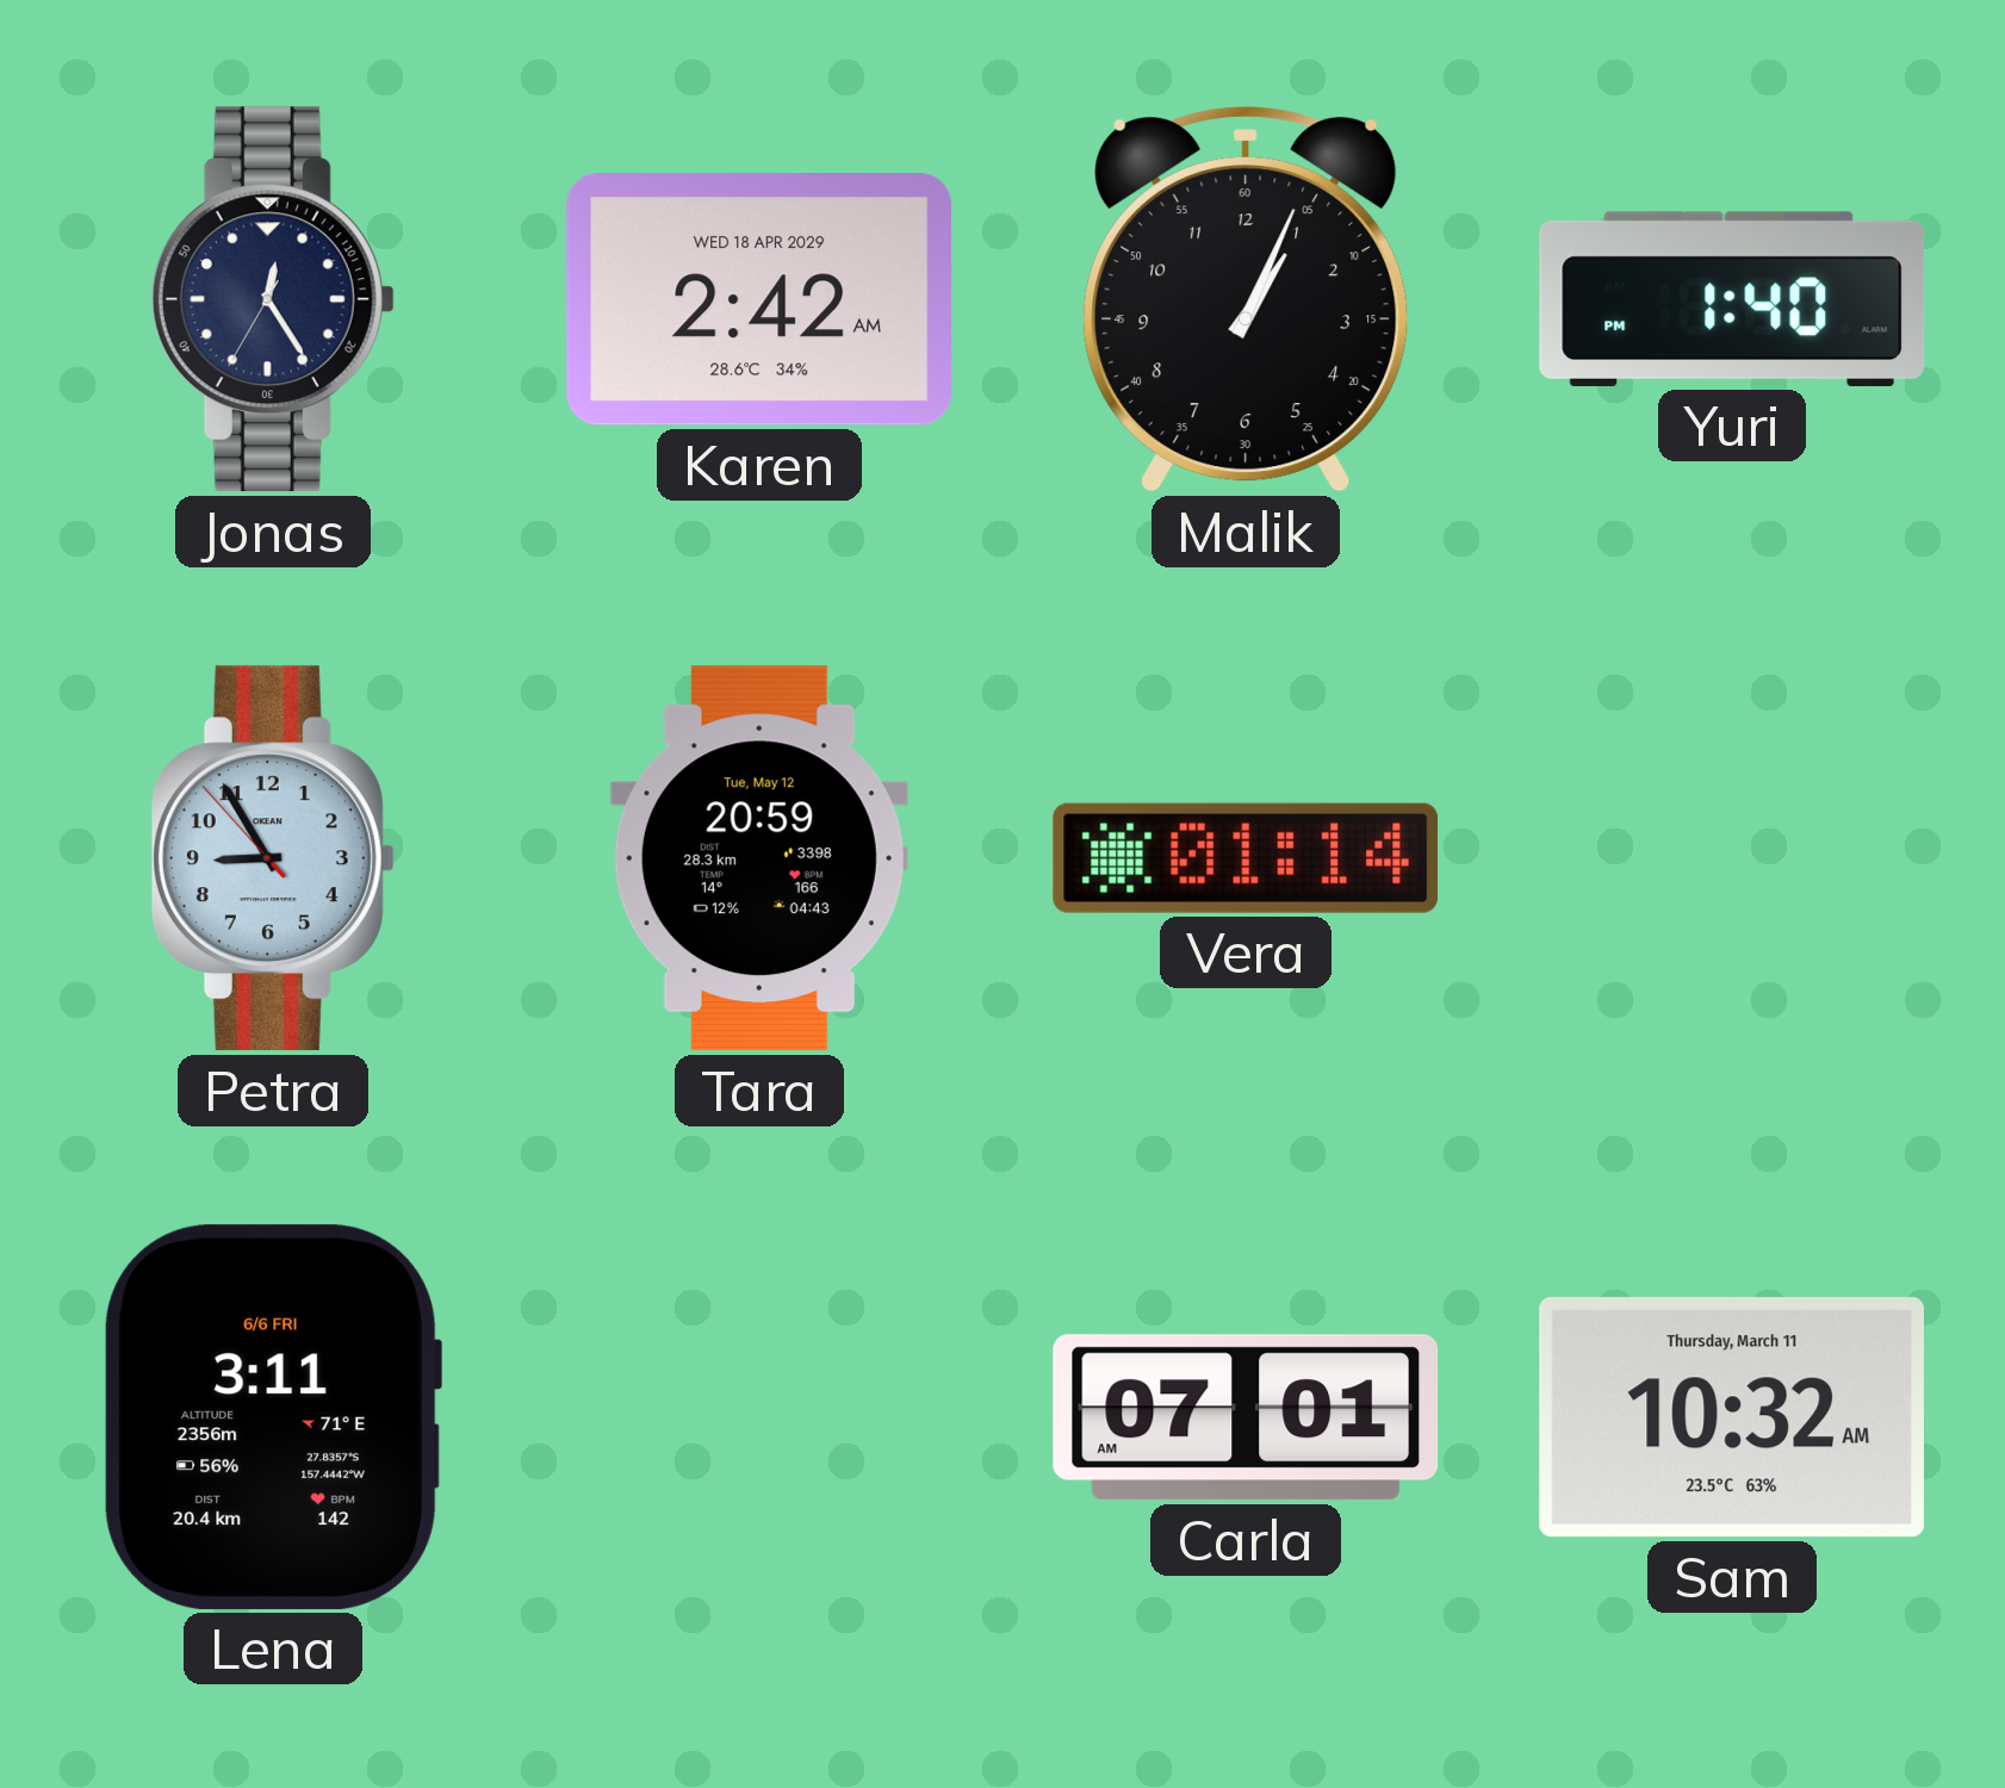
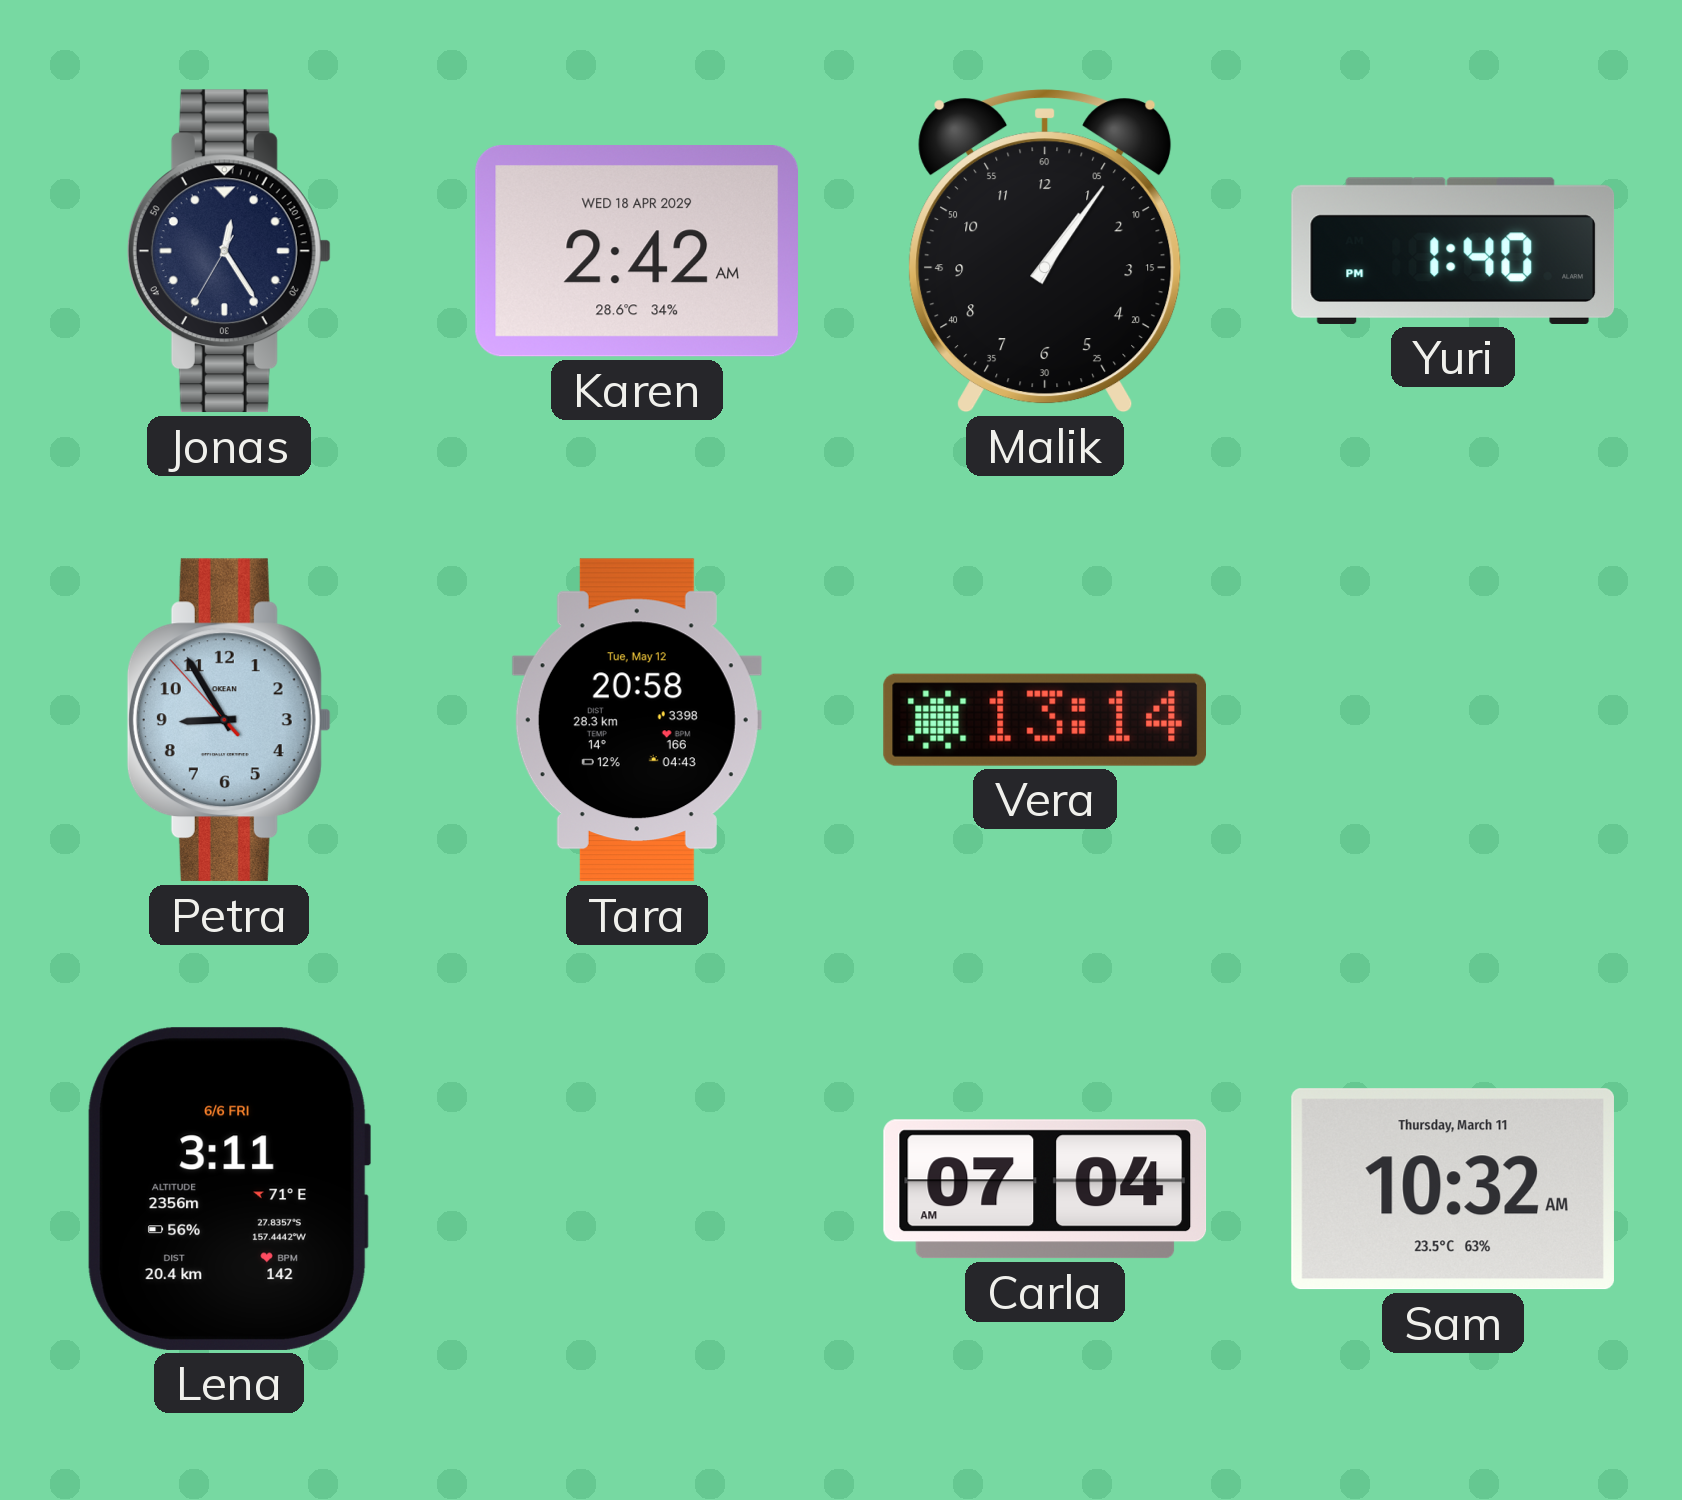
Malik: 1:04 -> 1:06
Tara: 20:59 -> 20:58
Vera: 01:14 -> 13:14
Carla: 07:01 -> 07:04
